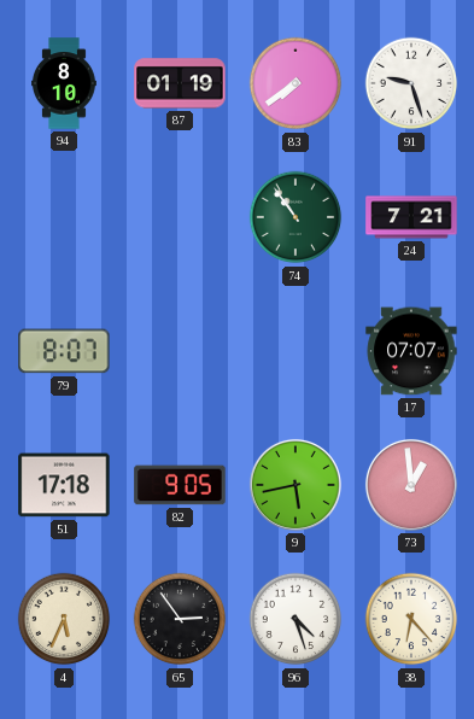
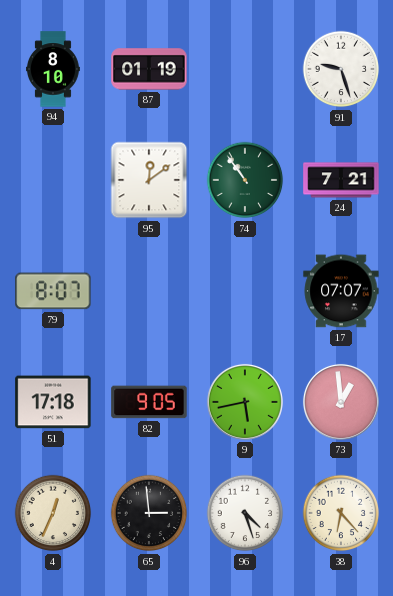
83: 7:39 -> none
95: none -> 12:09
4: 5:34 -> 12:34
65: 2:54 -> 2:59
